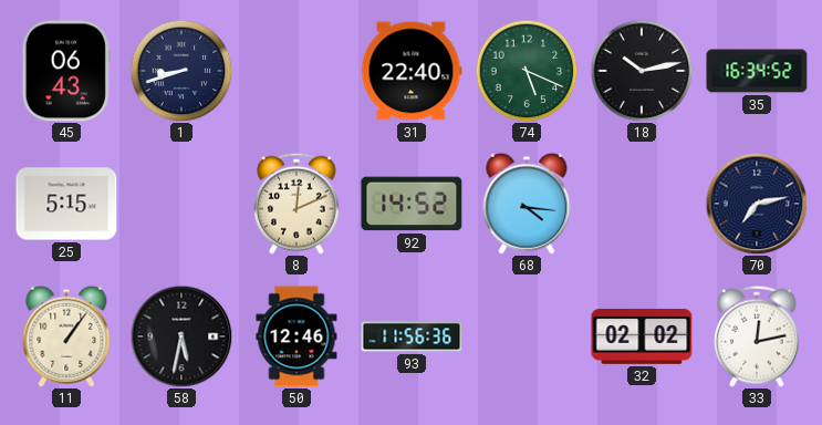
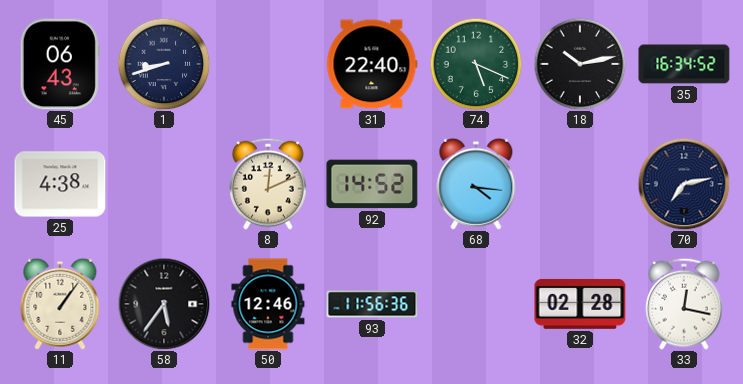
25: 5:15 -> 4:38
58: 5:32 -> 5:36
32: 02:02 -> 02:28
33: 12:13 -> 12:17
